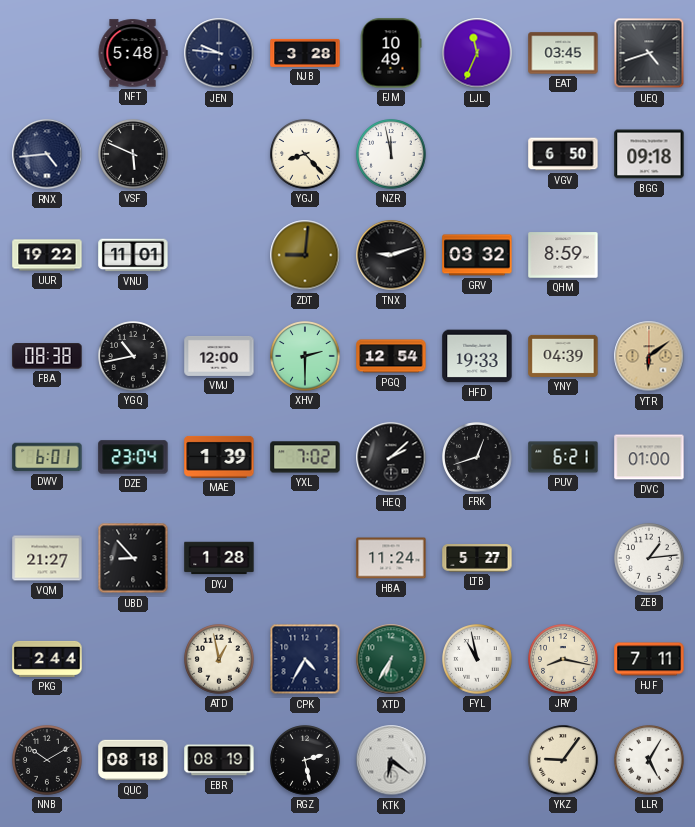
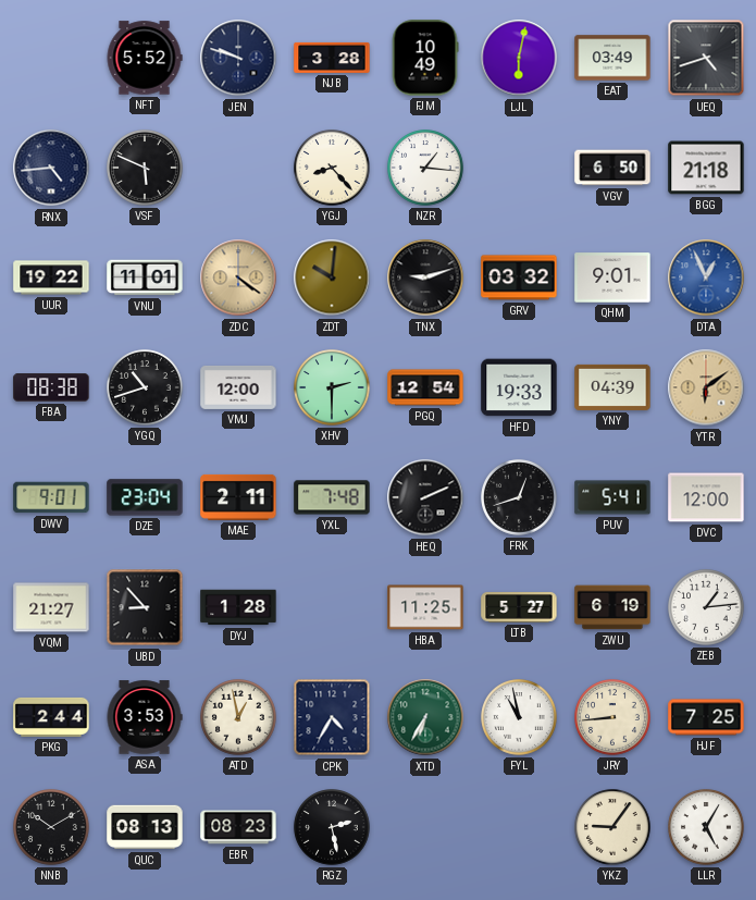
NFT: 5:48 -> 5:52
JEN: 9:46 -> 9:48
LJL: 11:34 -> 6:02
EAT: 03:45 -> 03:49
NZR: 11:58 -> 1:16
BGG: 09:18 -> 21:18
ZDC: none -> 4:21
ZDT: 9:01 -> 10:01
QHM: 8:59 -> 9:01
DTA: none -> 12:56
YGQ: 10:43 -> 10:42
DWV: 6:01 -> 9:01
MAE: 1:39 -> 2:11
YXL: 7:02 -> 7:48
HEQ: 2:08 -> 2:11
PUV: 6:21 -> 5:41
DVC: 01:00 -> 12:00
HBA: 11:24 -> 11:25
ZWU: none -> 6:19
ASA: none -> 3:53
JRY: 8:17 -> 8:44
HJF: 7:11 -> 7:25
QUC: 08:18 -> 08:13
EBR: 08:19 -> 08:23
KTK: 6:21 -> none
